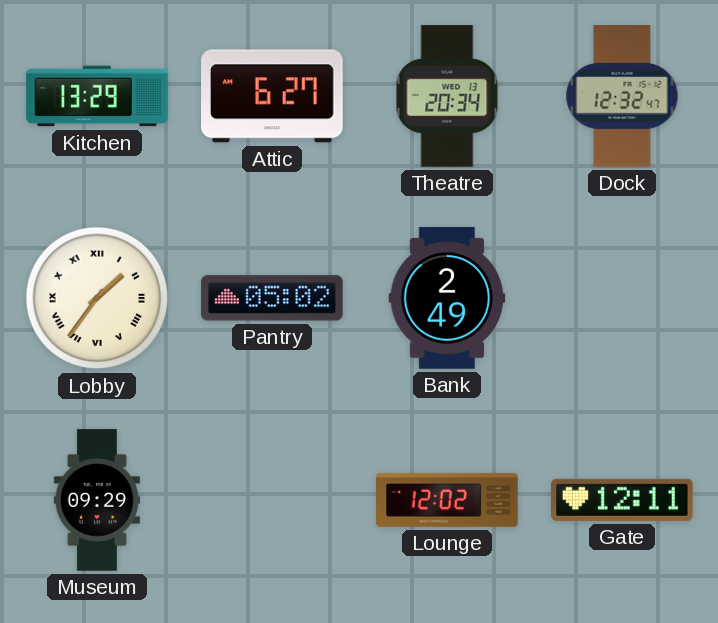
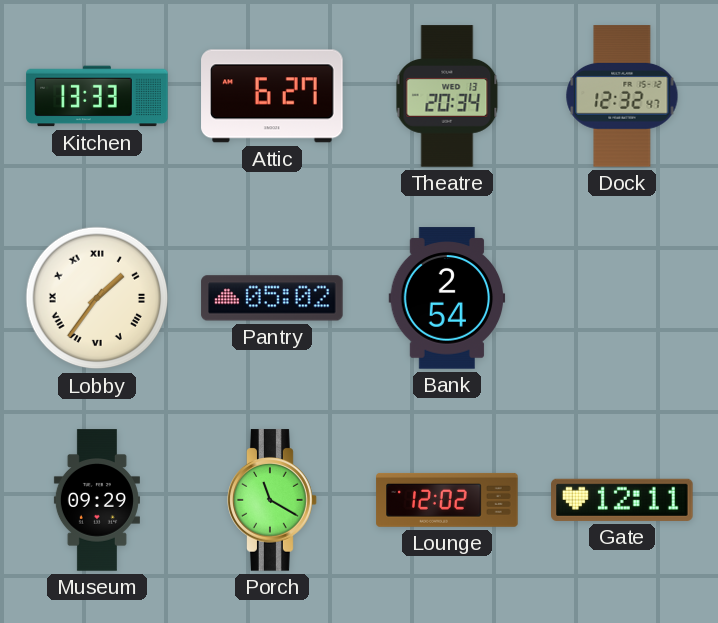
Kitchen: 13:29 -> 13:33
Bank: 2:49 -> 2:54
Porch: none -> 11:20
